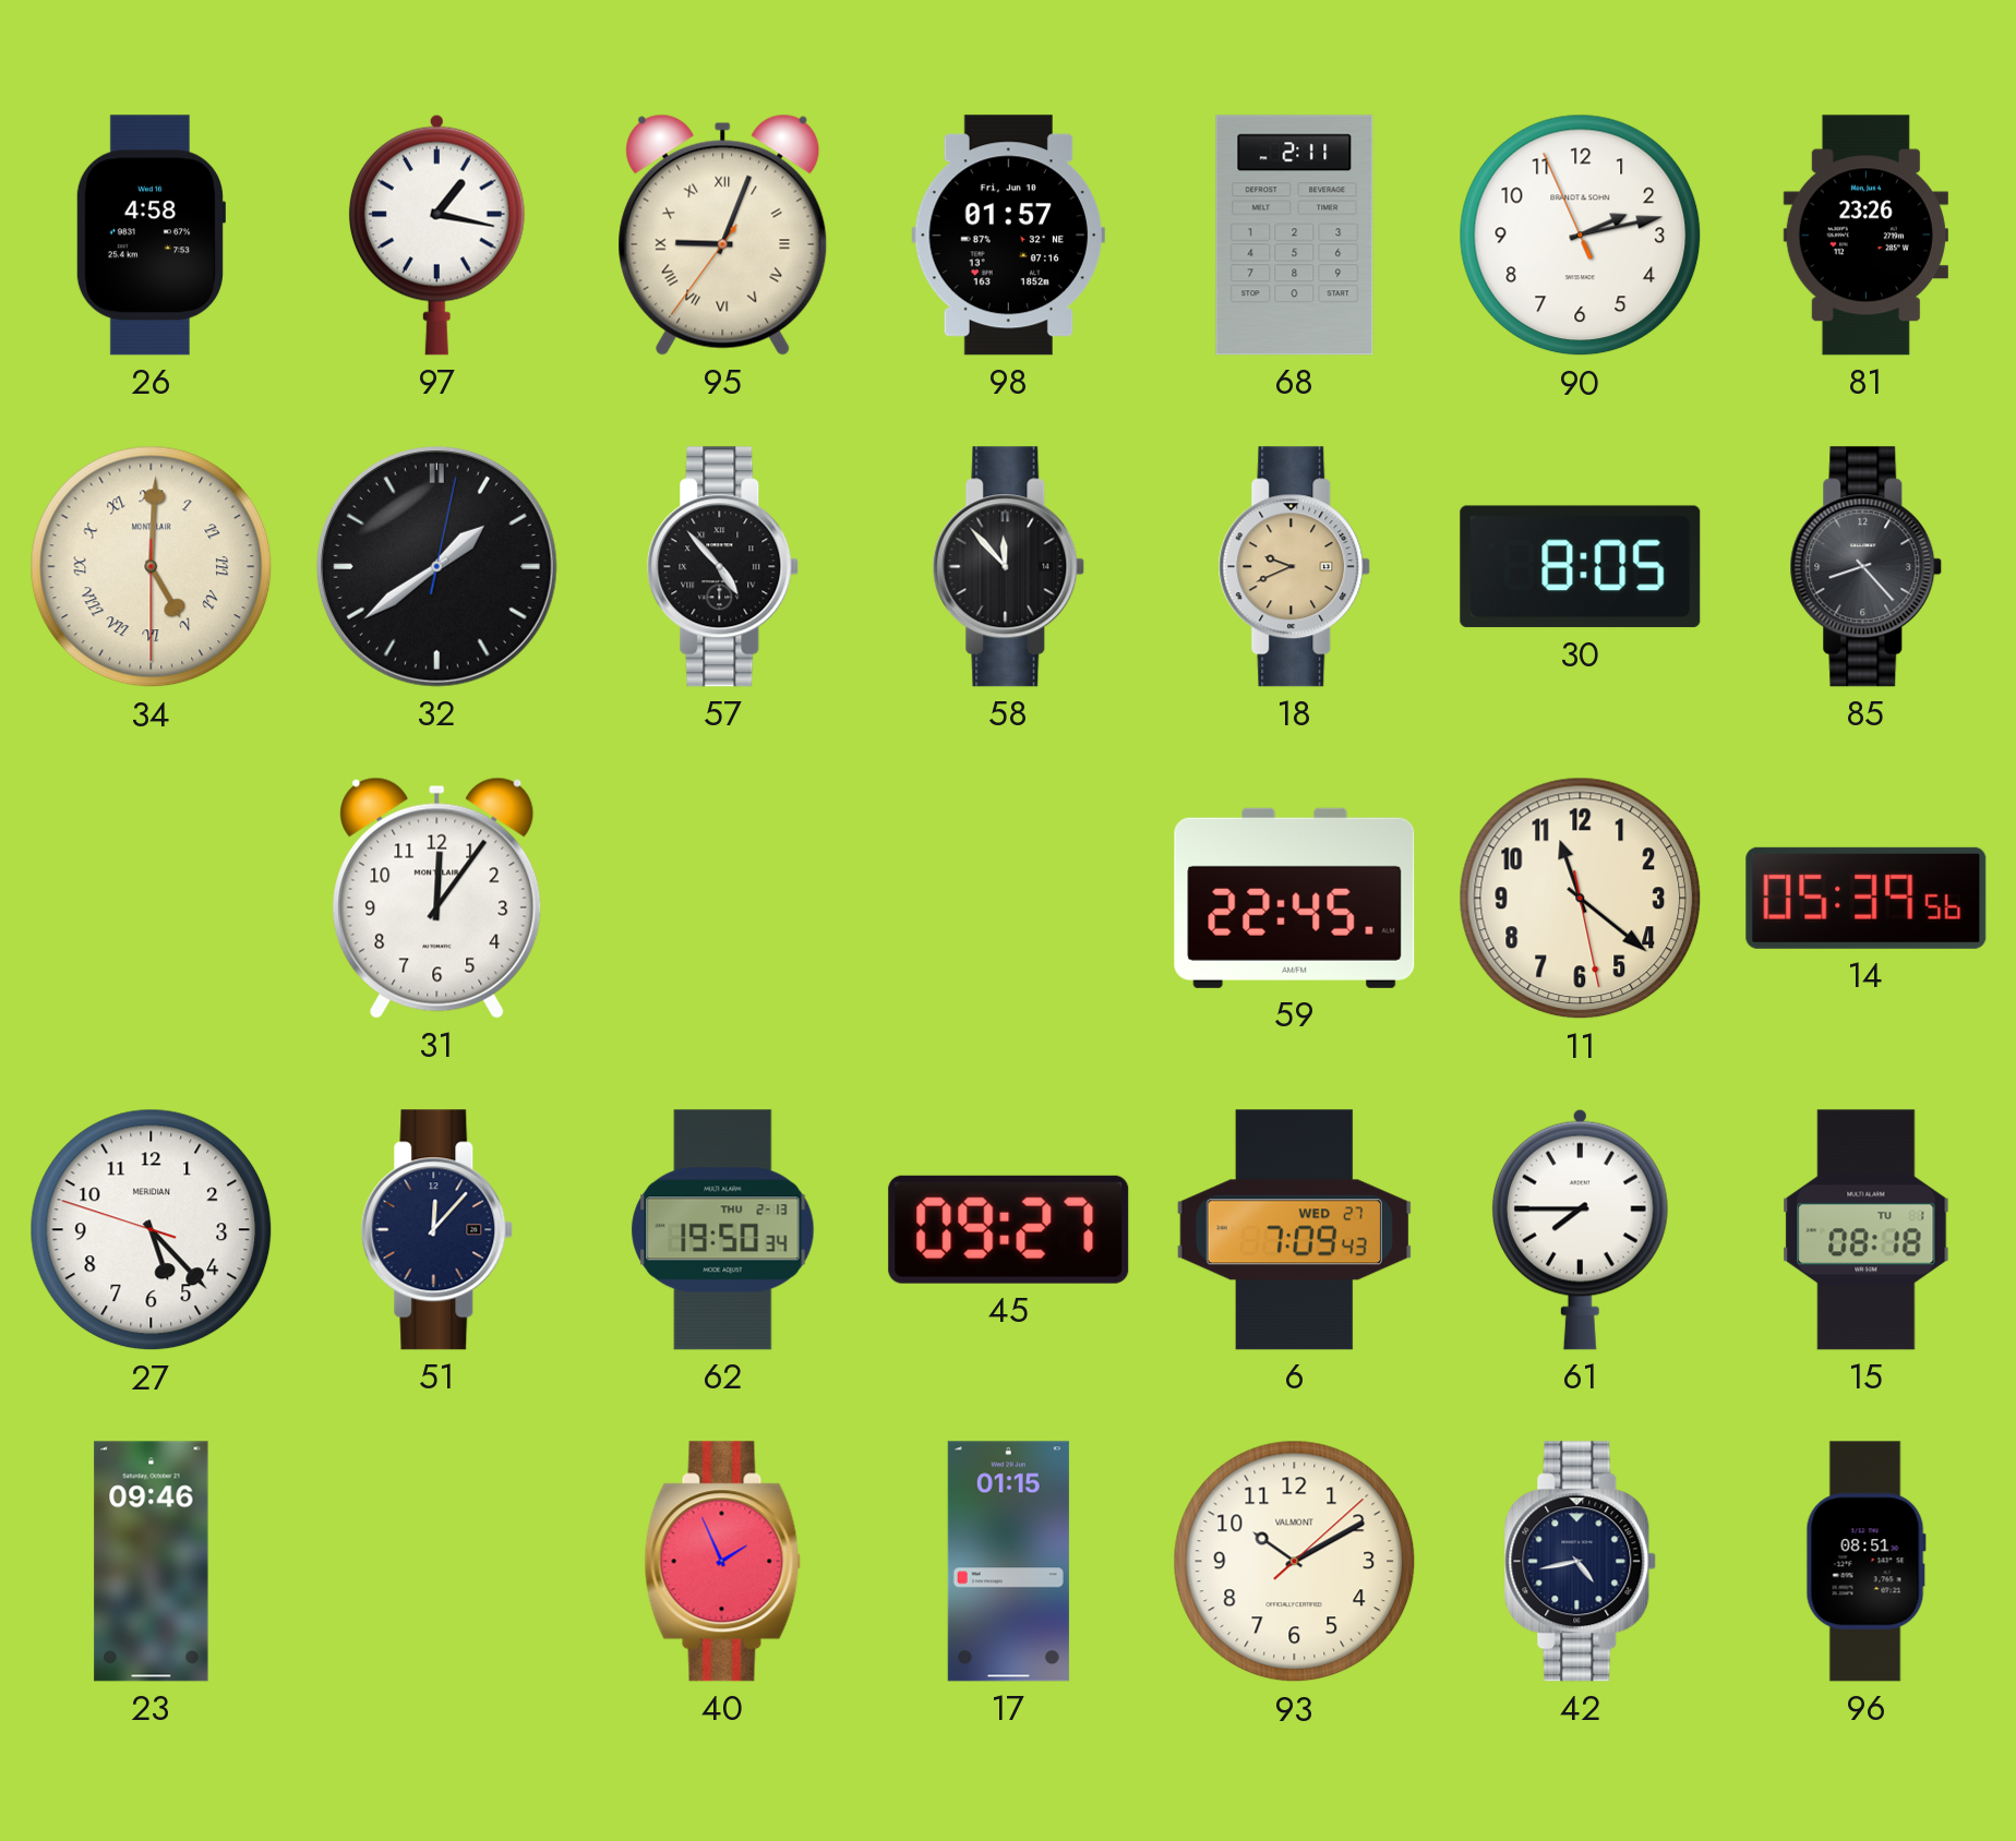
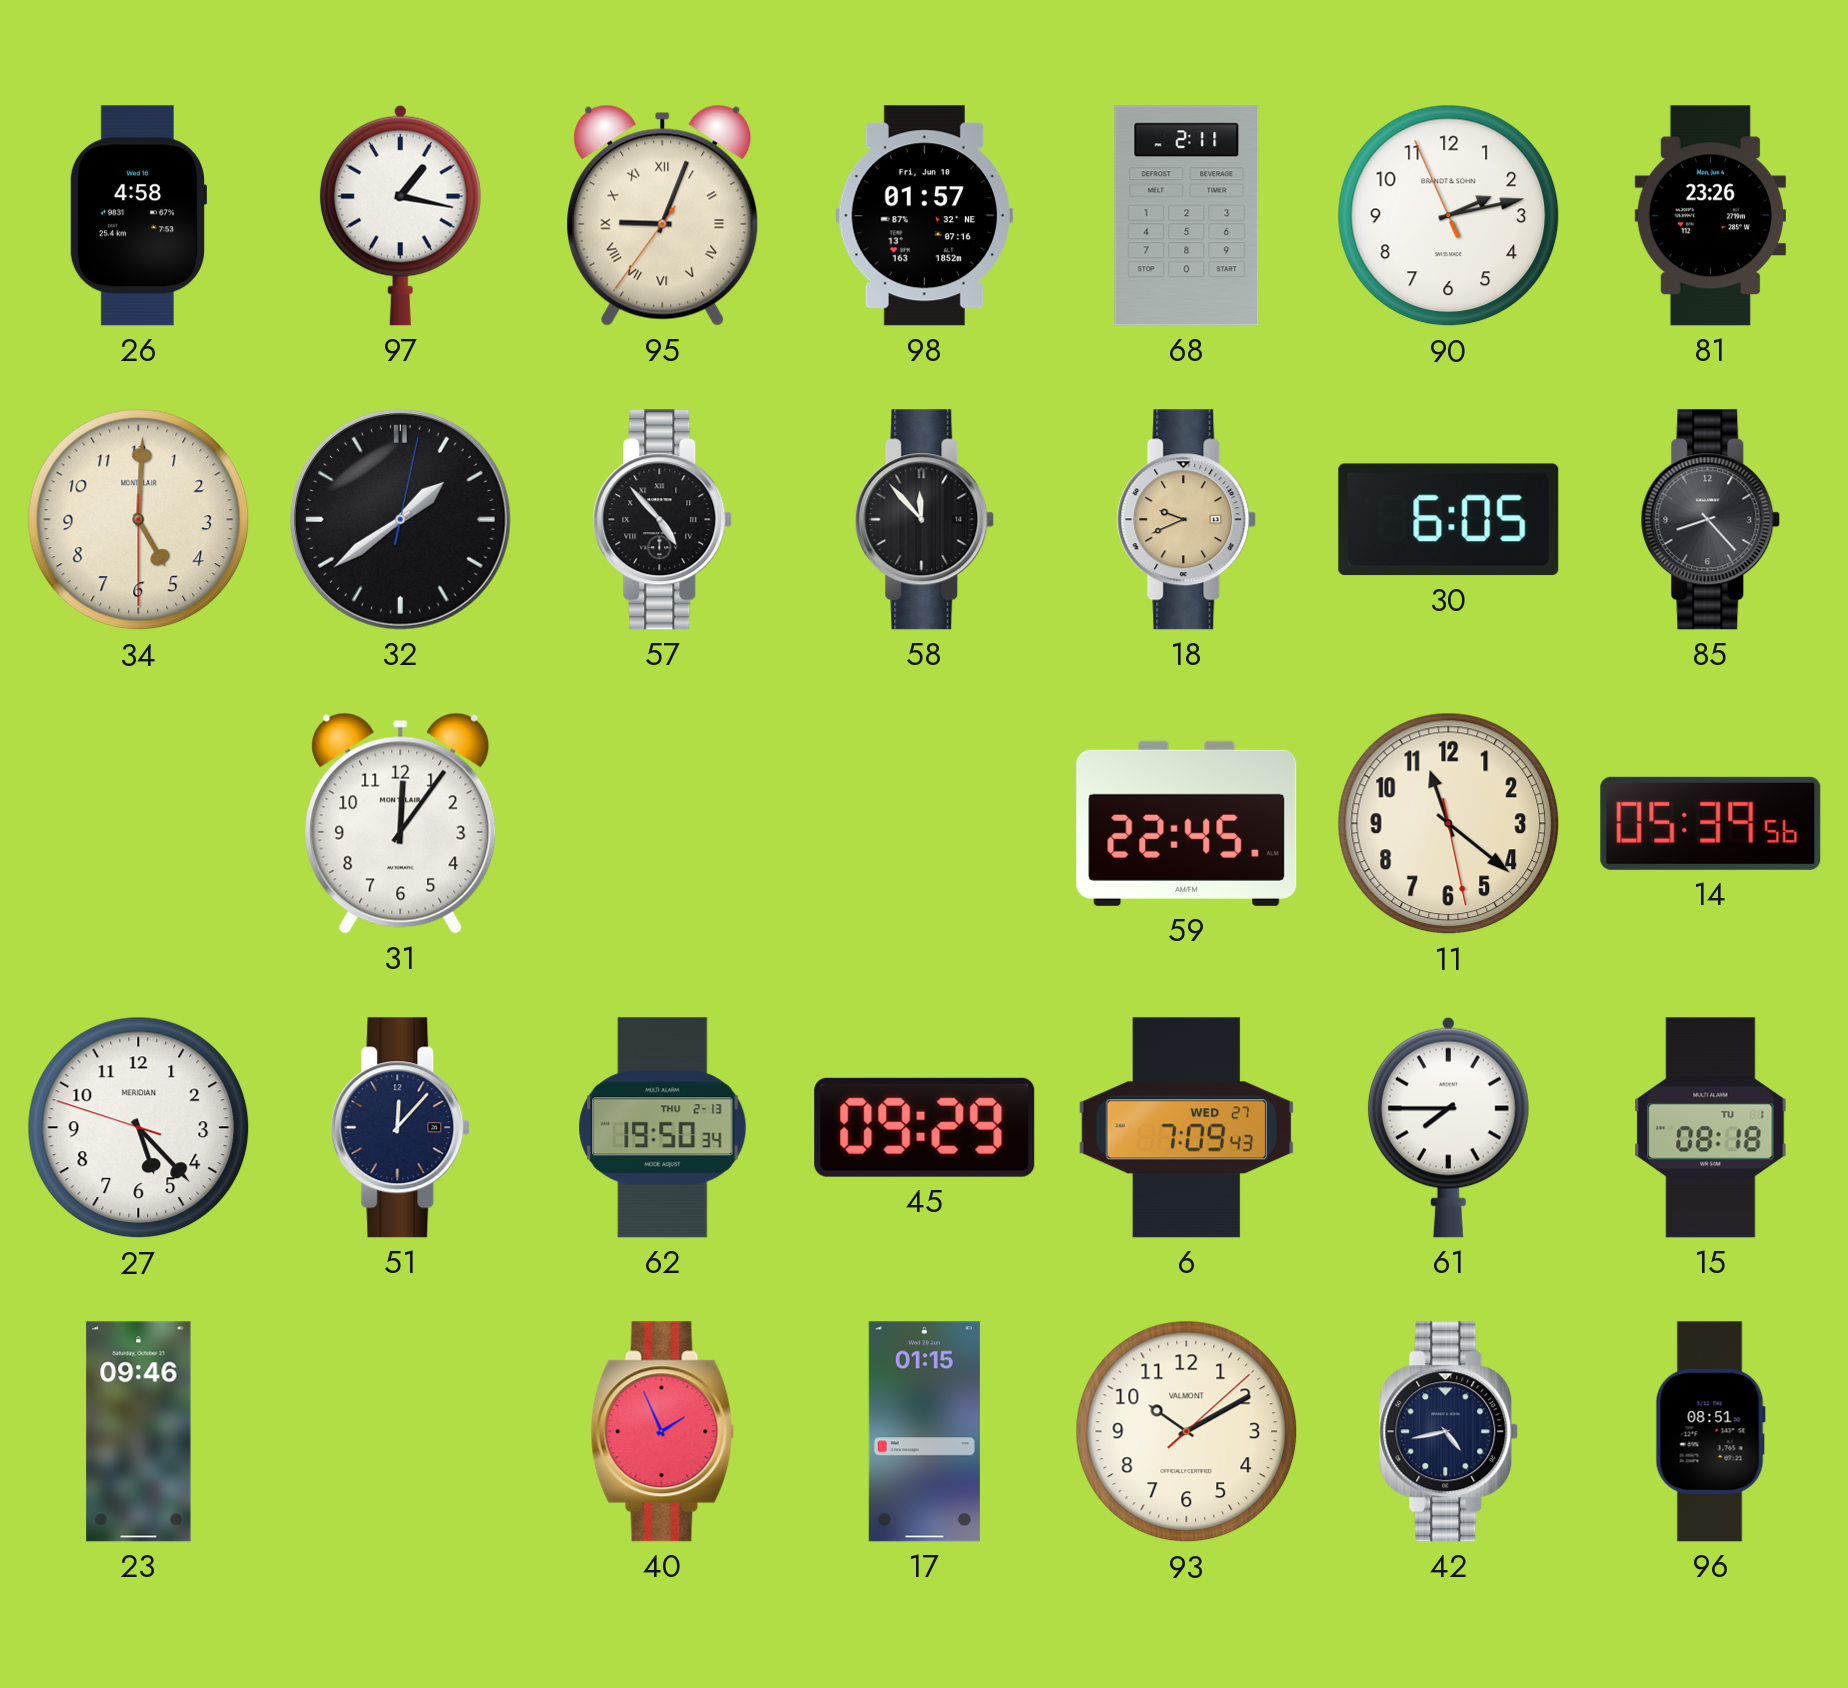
34 numerals: Roman -> Arabic
30: 8:05 -> 6:05
45: 09:27 -> 09:29
